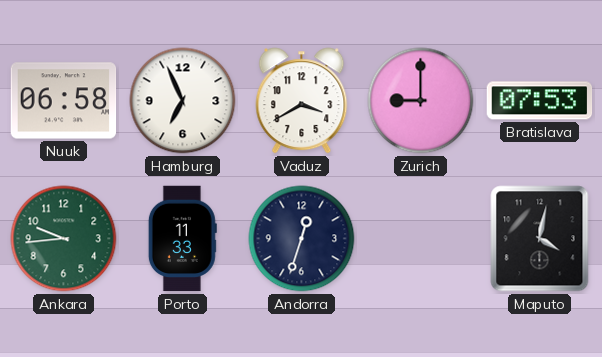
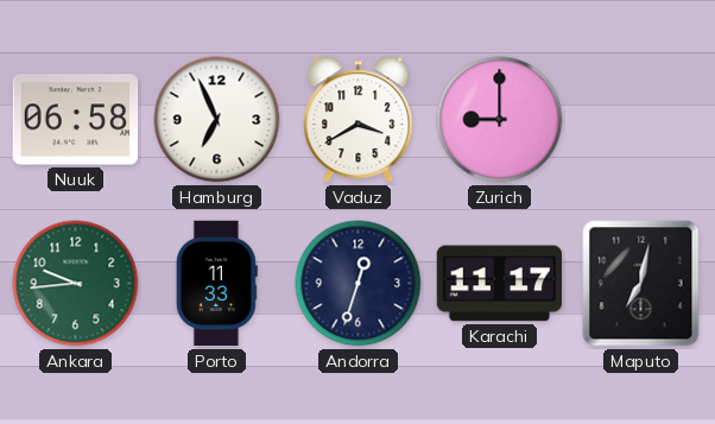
Bratislava: 07:53 -> none
Karachi: none -> 11:17
Maputo: 4:02 -> 7:02
